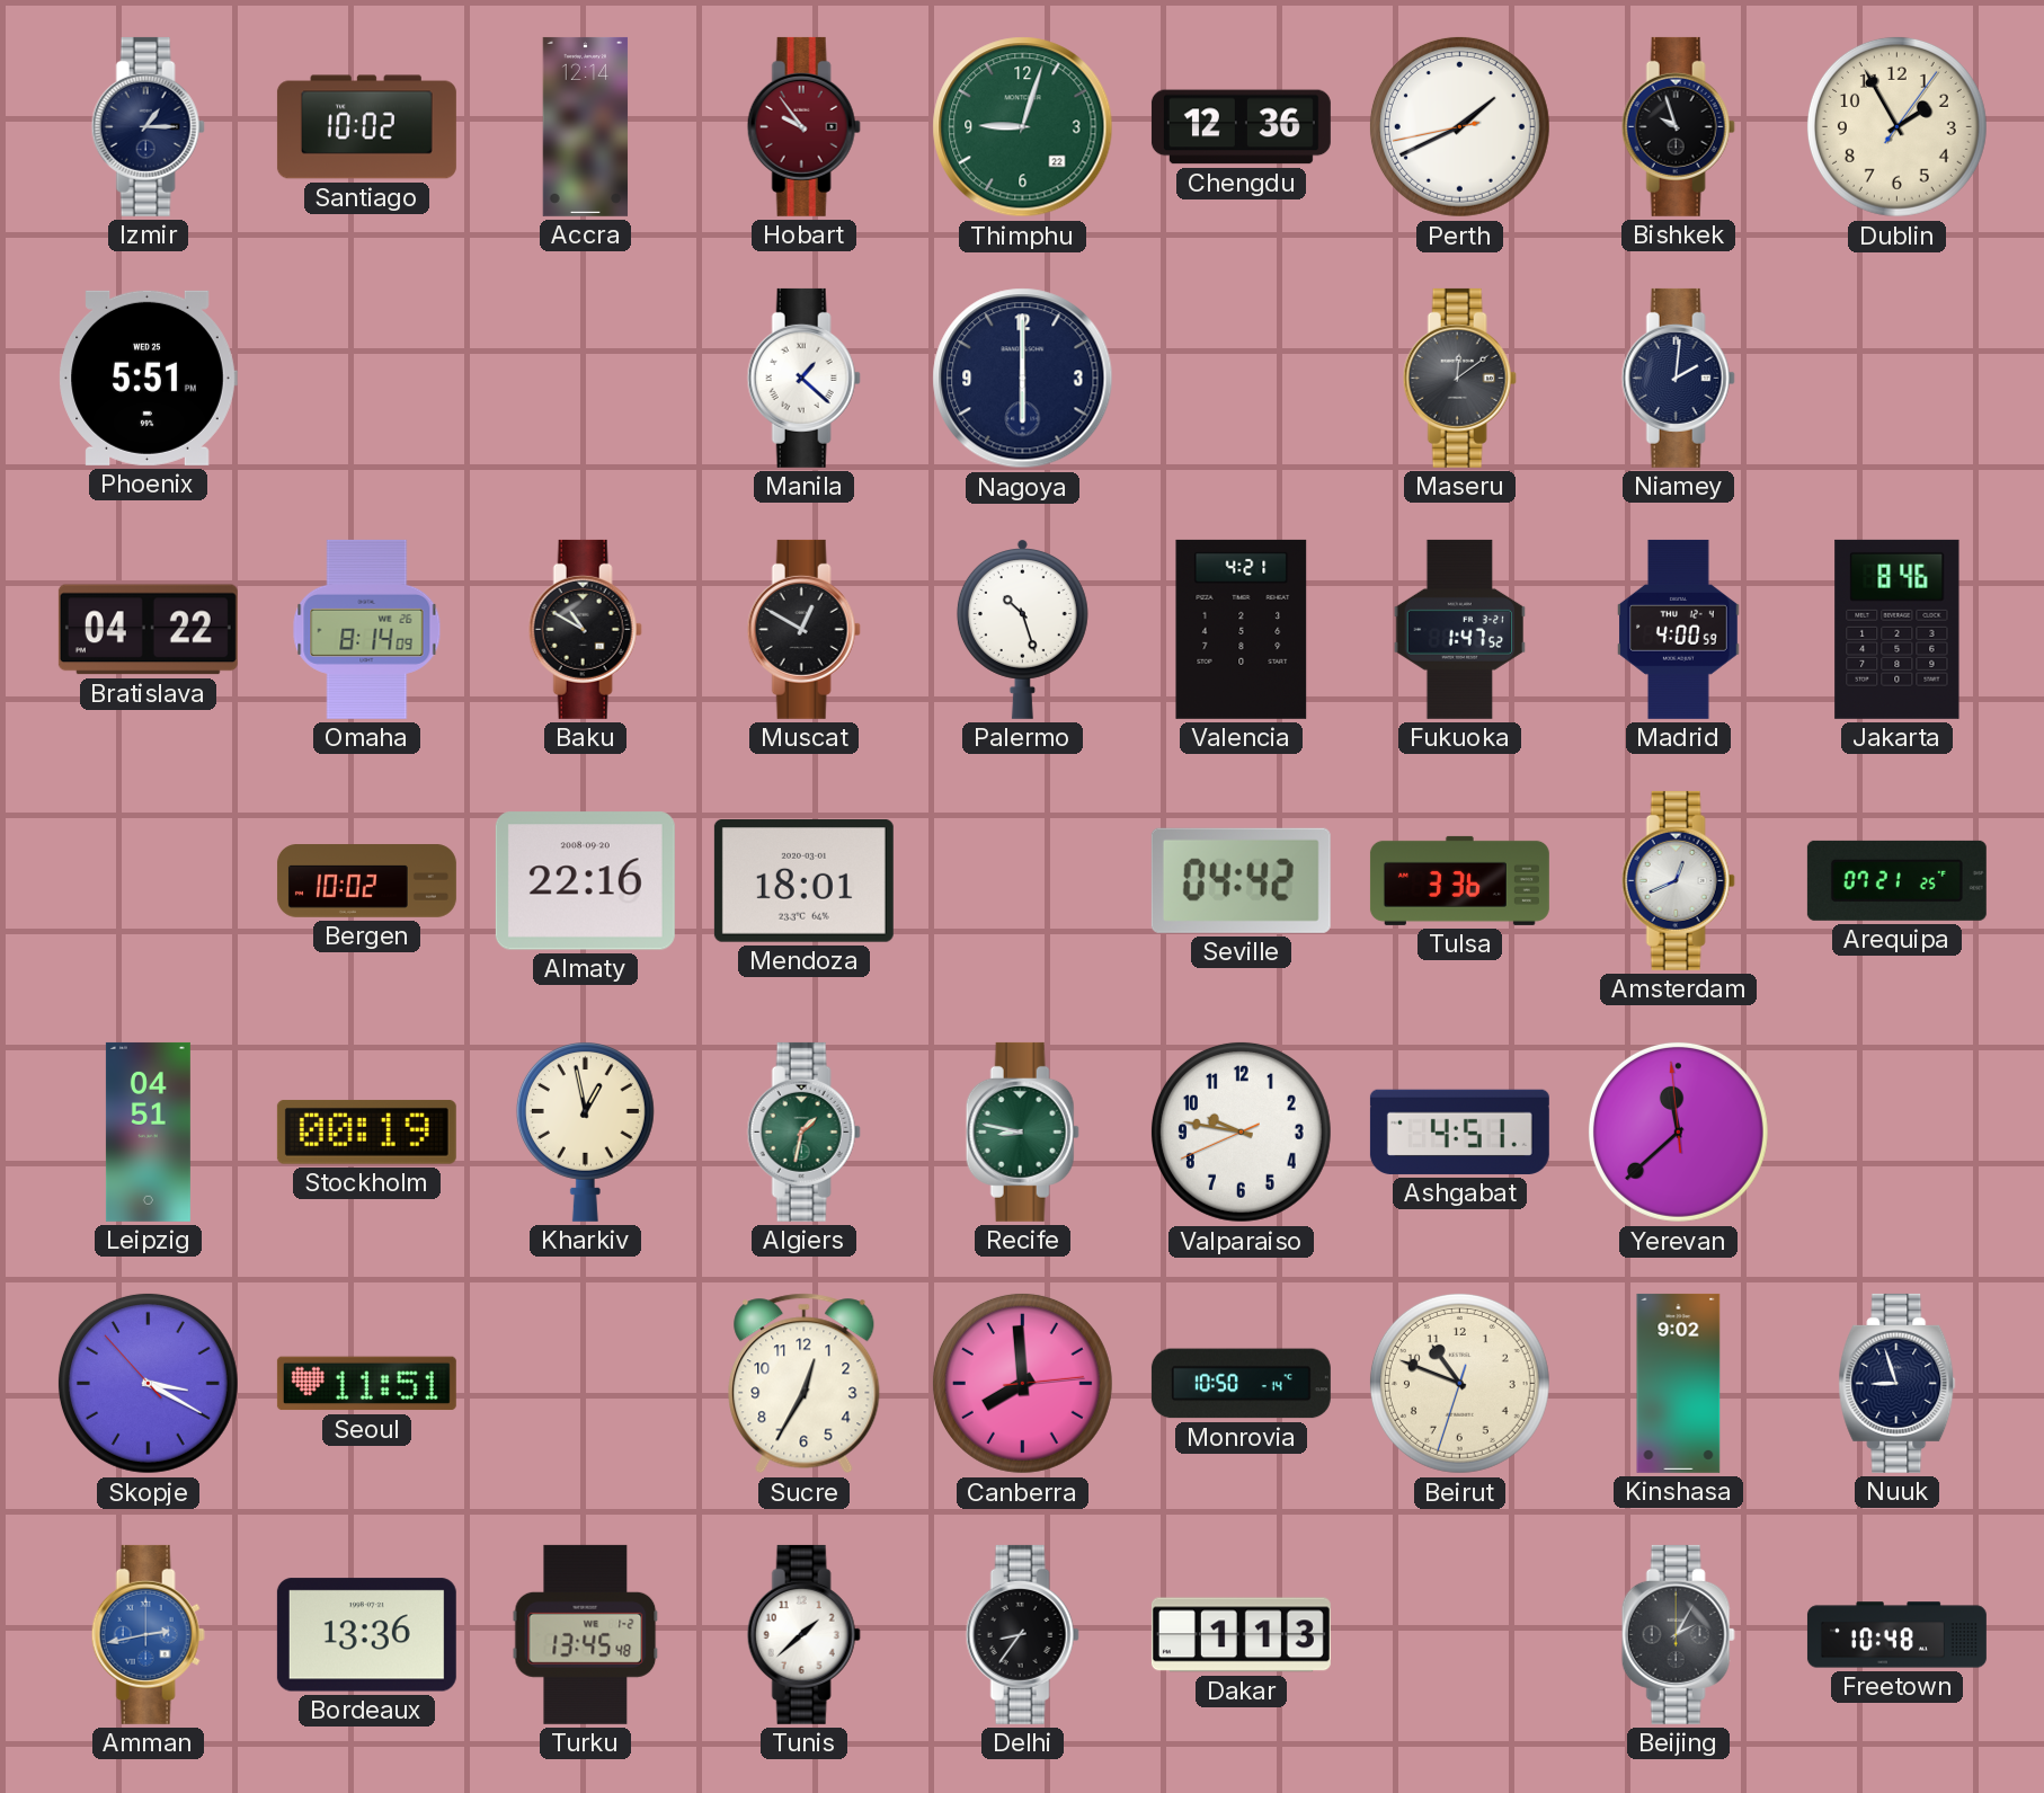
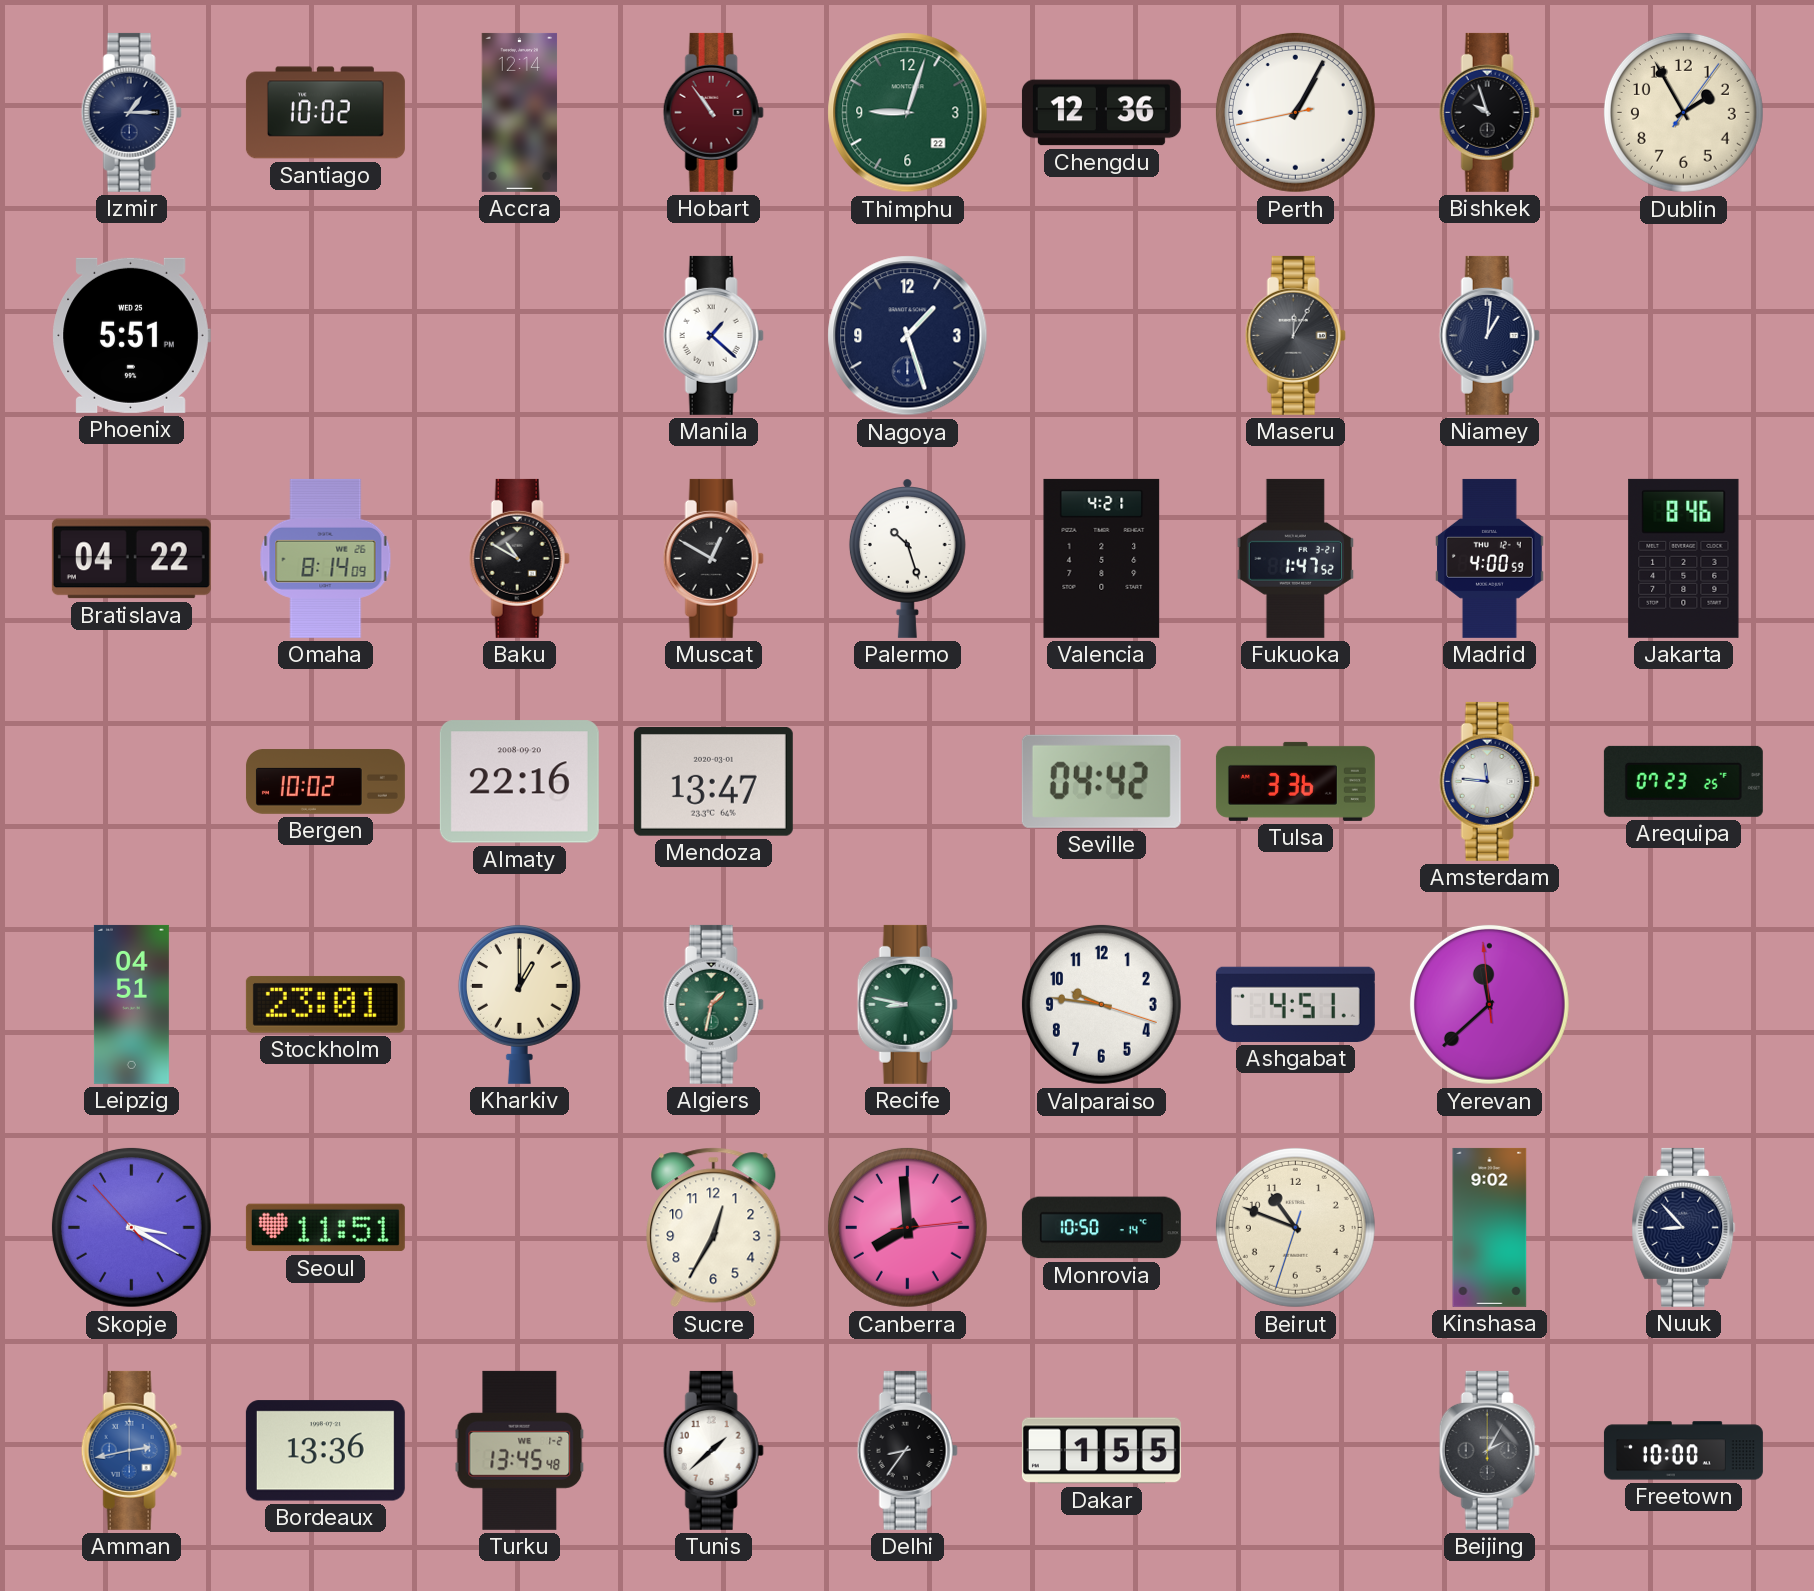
Hobart: 9:54 -> 10:54
Perth: 1:40 -> 1:04
Nagoya: 6:00 -> 1:27
Maseru: 12:09 -> 12:05
Niamey: 2:01 -> 1:01
Mendoza: 18:01 -> 13:47
Amsterdam: 12:41 -> 11:46
Arequipa: 07:21 -> 07:23
Stockholm: 00:19 -> 23:01
Kharkiv: 12:58 -> 1:00
Valparaiso: 9:46:41 -> 9:46:18
Nuuk: 8:57 -> 8:53
Dakar: 1:13 -> 1:55
Freetown: 10:48 -> 10:00
